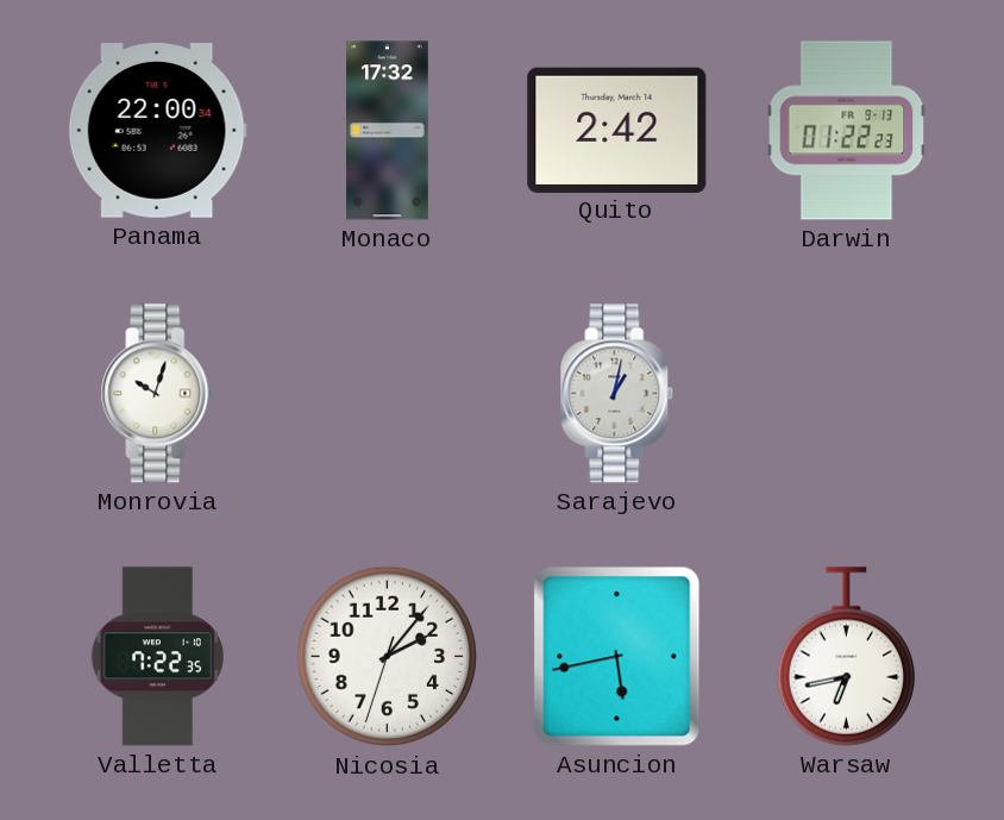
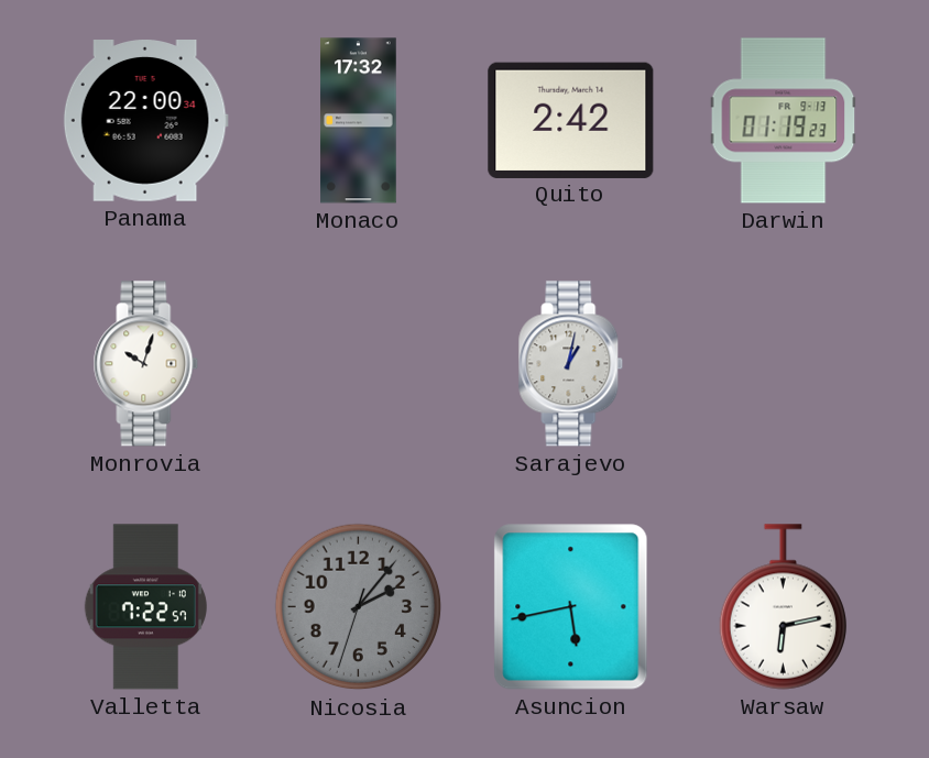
Darwin: 01:22 -> 01:19
Valletta: 7:22:35 -> 7:22:57
Nicosia dial: white -> grey
Warsaw: 6:43 -> 6:13
